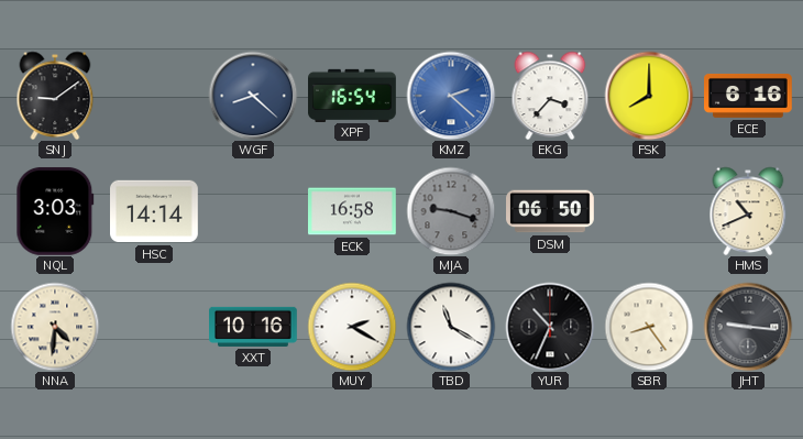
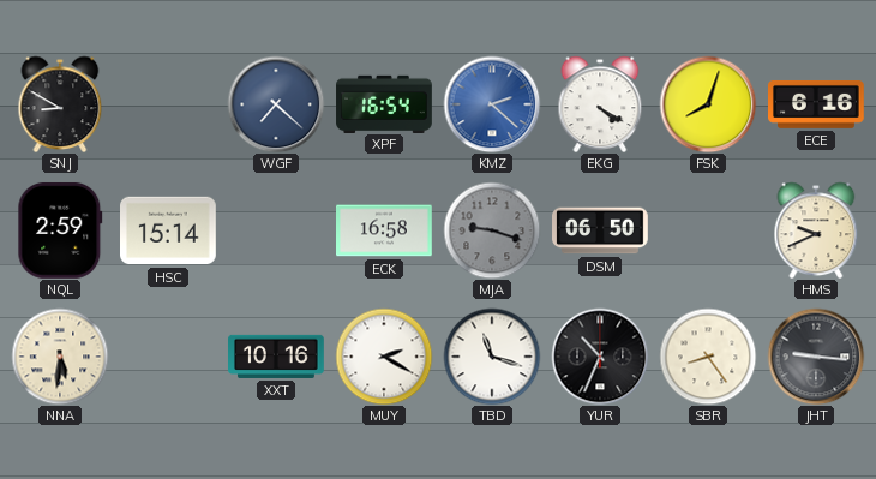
SNJ: 9:09 -> 8:50
WGF: 8:22 -> 7:22
EKG: 3:37 -> 4:20
FSK: 8:00 -> 8:03
NQL: 3:03 -> 2:59
HSC: 14:14 -> 15:14
HMS: 10:41 -> 9:41
NNA: 4:31 -> 5:31
TBD: 11:20 -> 11:18
